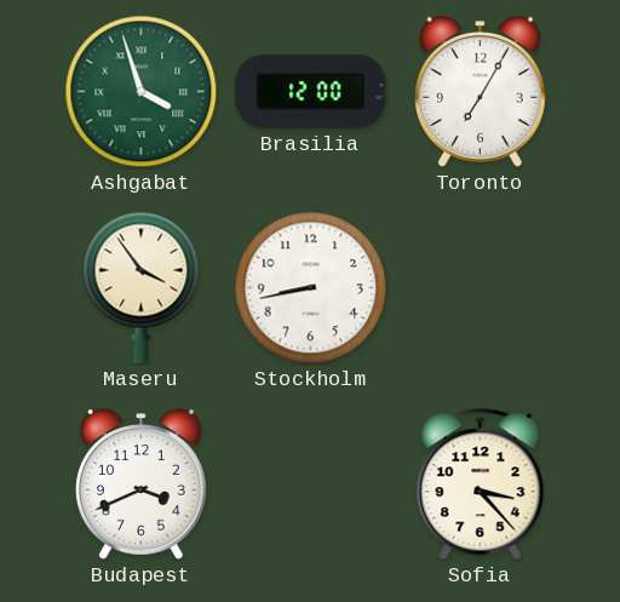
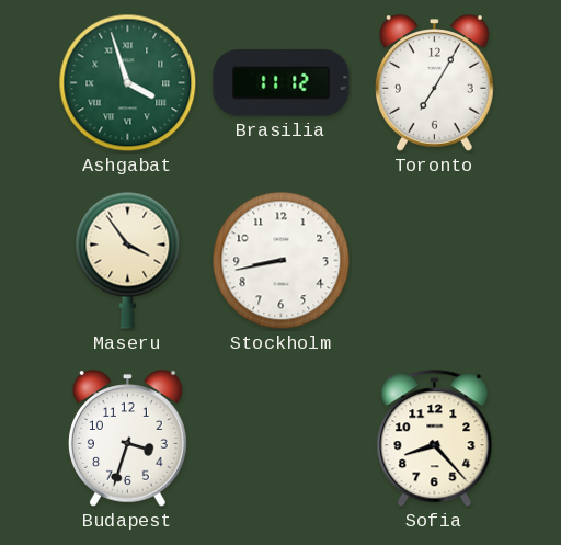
Brasilia: 12:00 -> 11:12
Budapest: 3:41 -> 3:33
Sofia: 3:23 -> 8:23
